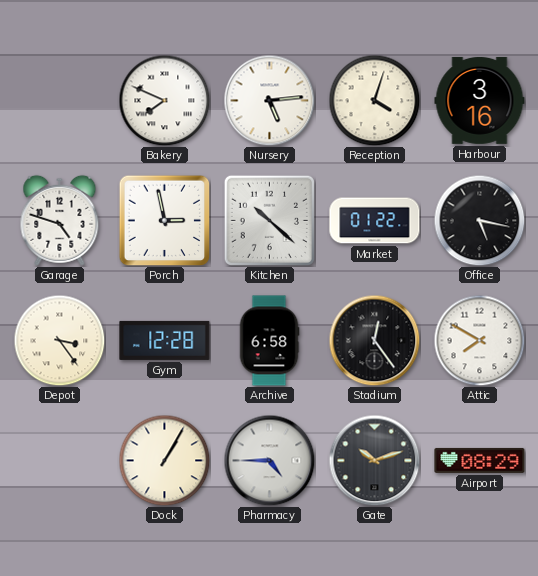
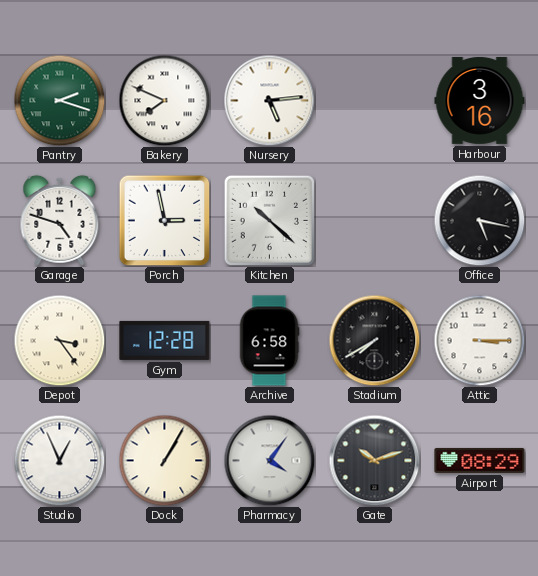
Pantry: none -> 2:18
Reception: 4:03 -> none
Market: 01:22 -> none
Stadium: 12:24 -> 7:40
Attic: 7:50 -> 3:15
Studio: none -> 12:56
Pharmacy: 4:45 -> 4:06
